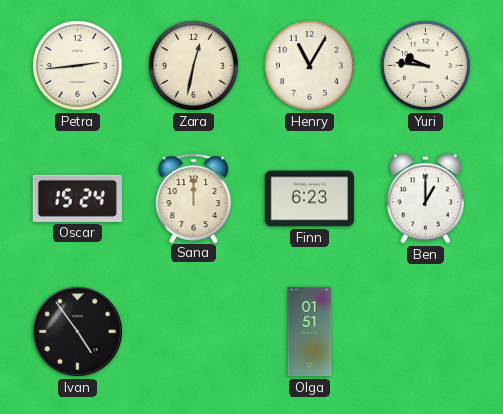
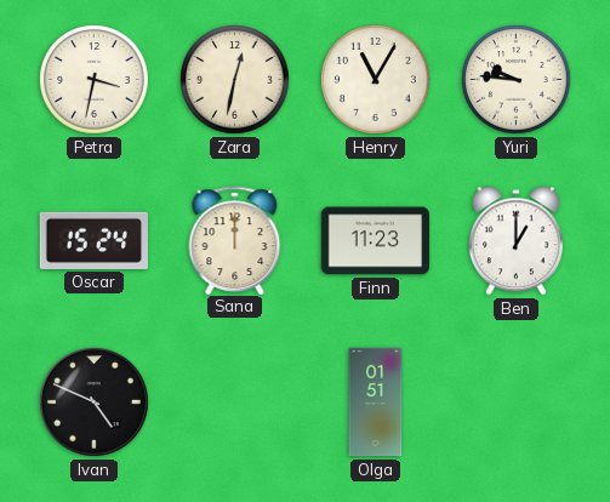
Petra: 2:44 -> 3:32
Finn: 6:23 -> 11:23
Ivan: 4:54 -> 4:49
